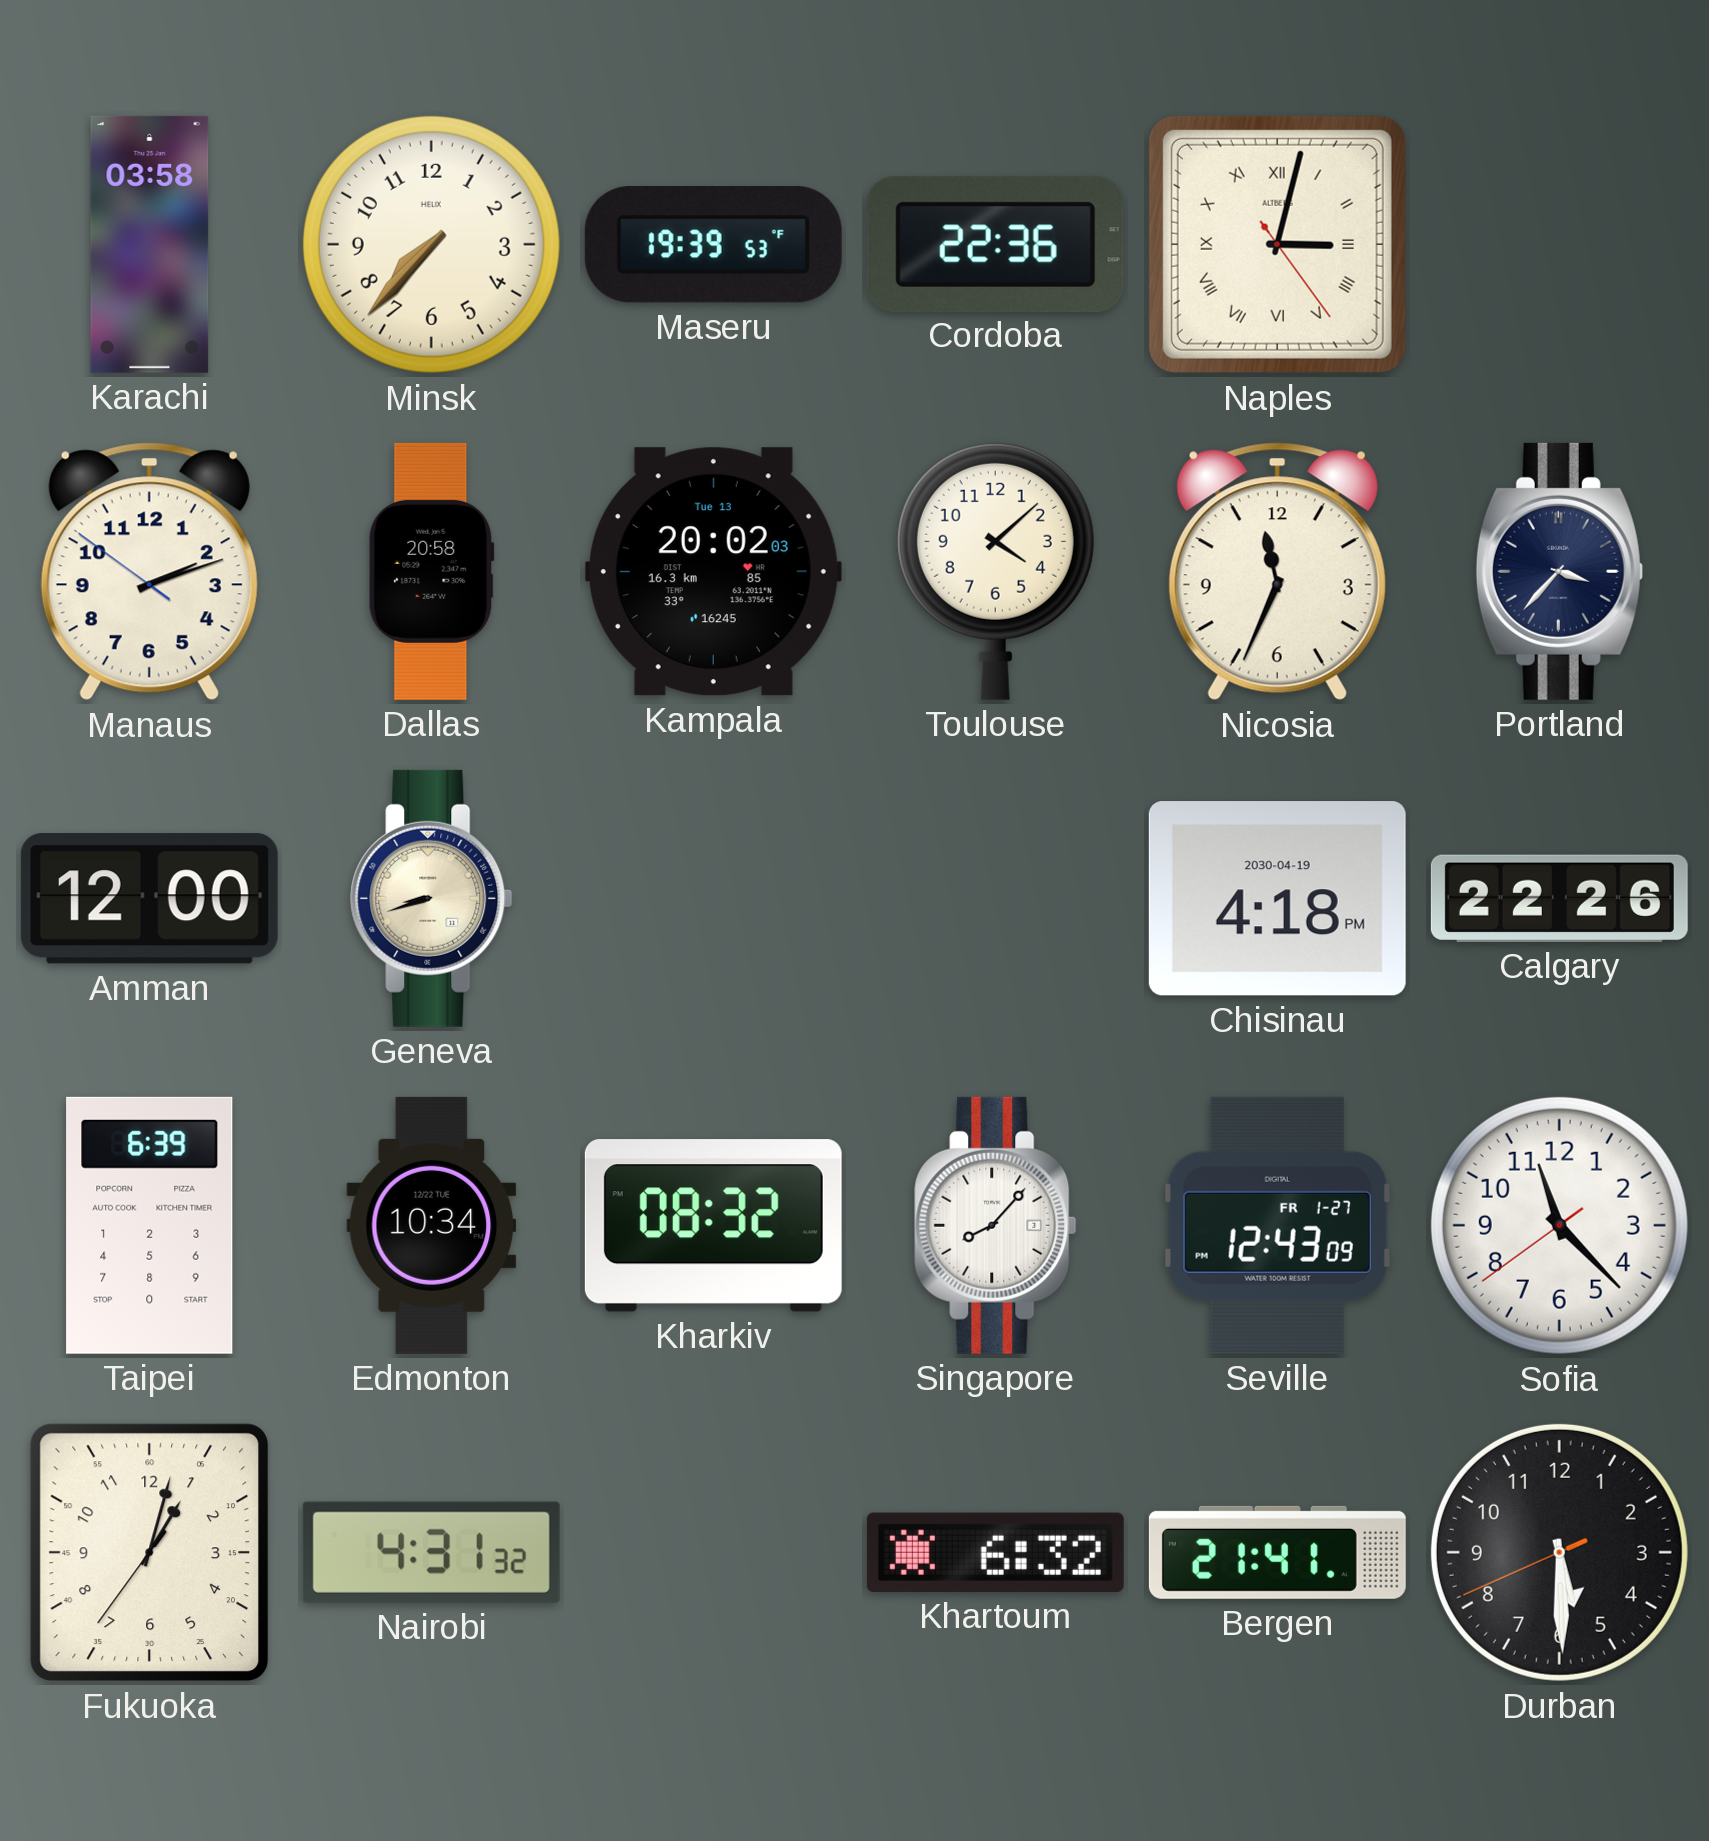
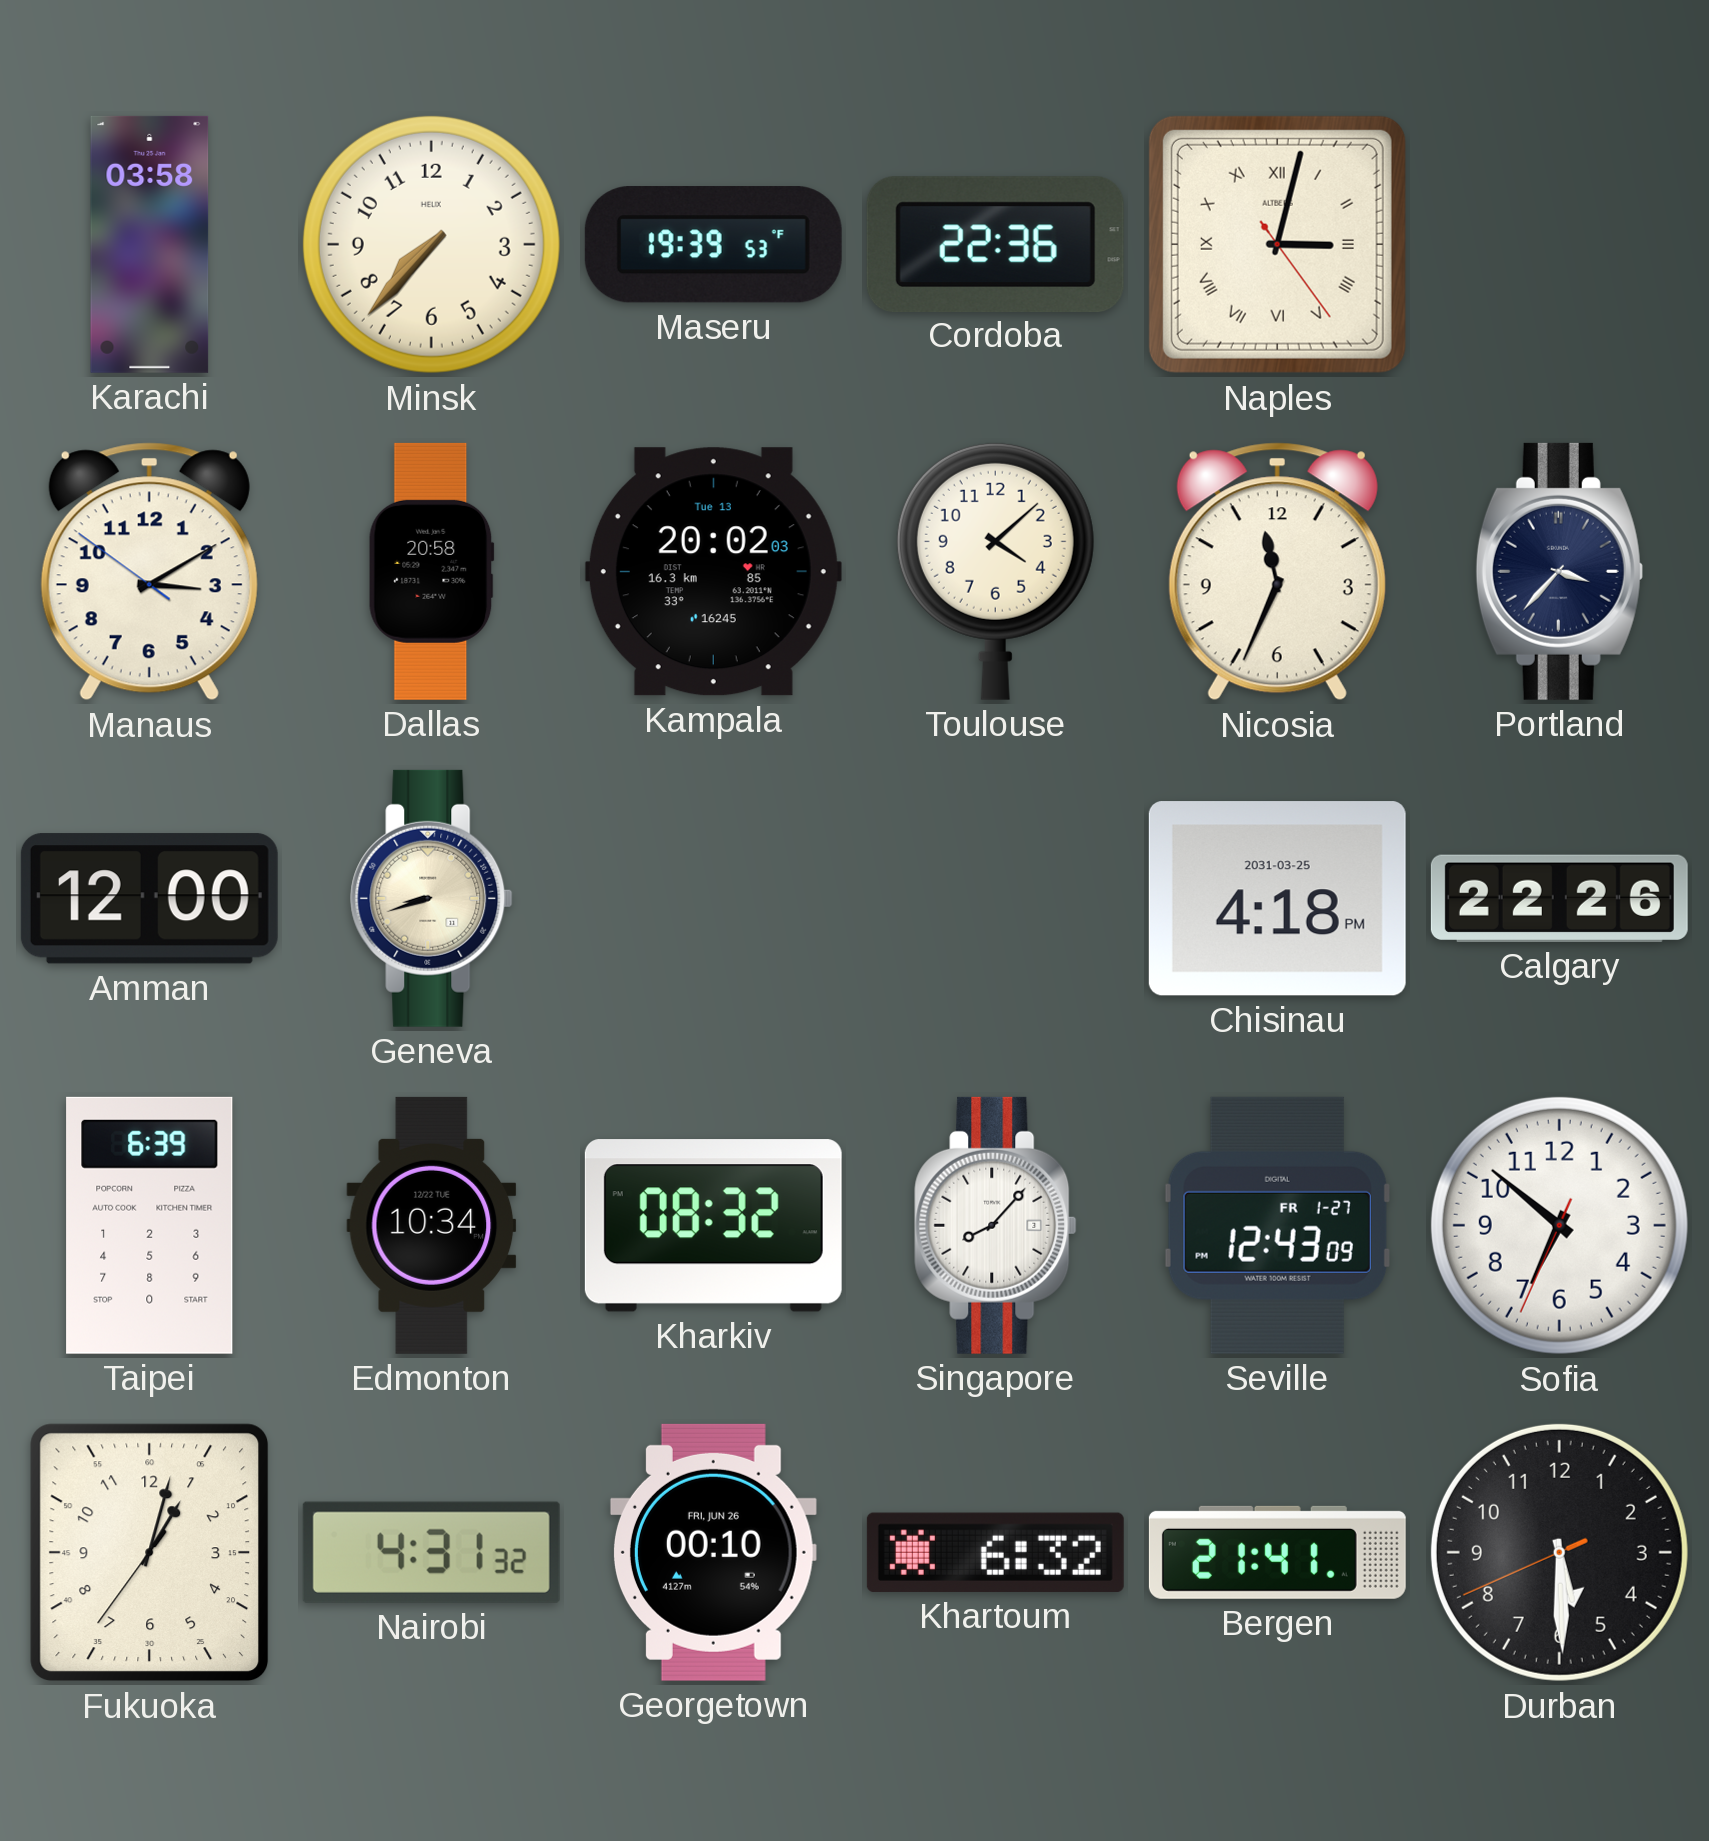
Manaus: 2:11 -> 3:09
Chisinau date: 2030-04-19 -> 2031-03-25
Sofia: 11:22 -> 6:51
Georgetown: none -> 00:10
